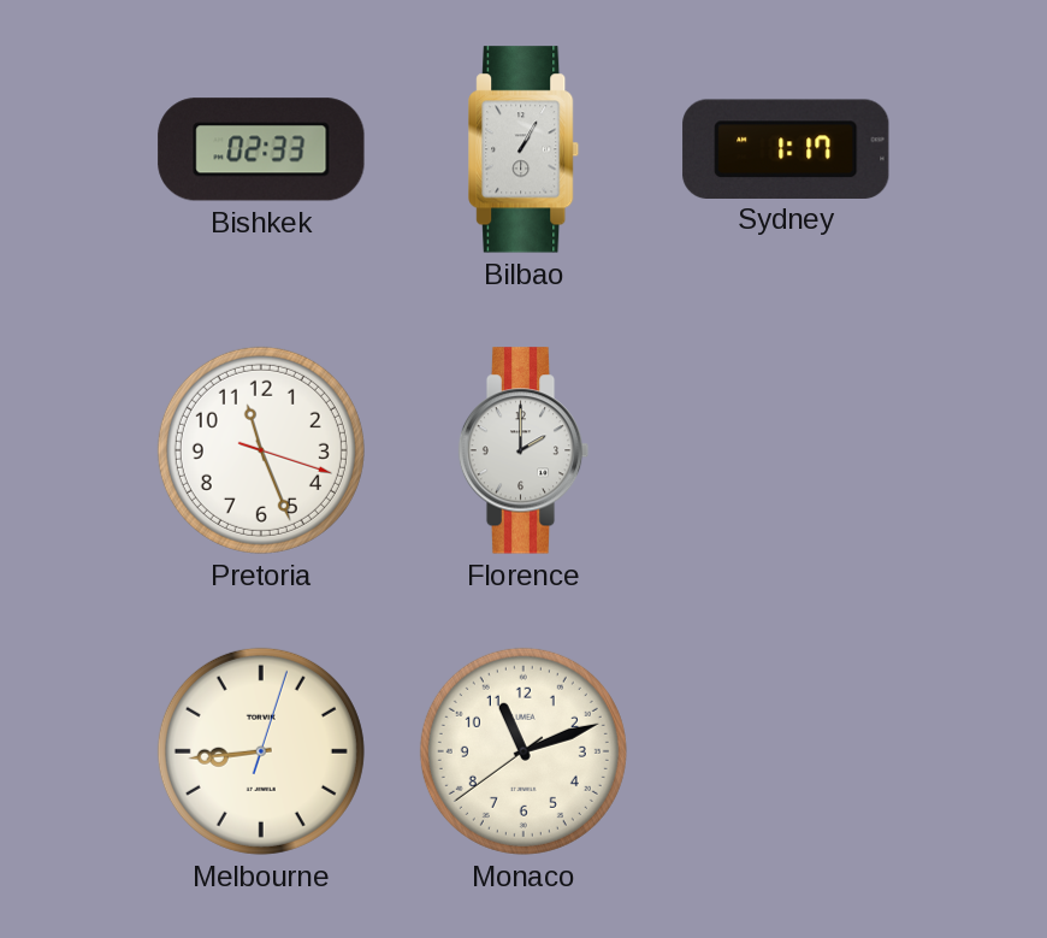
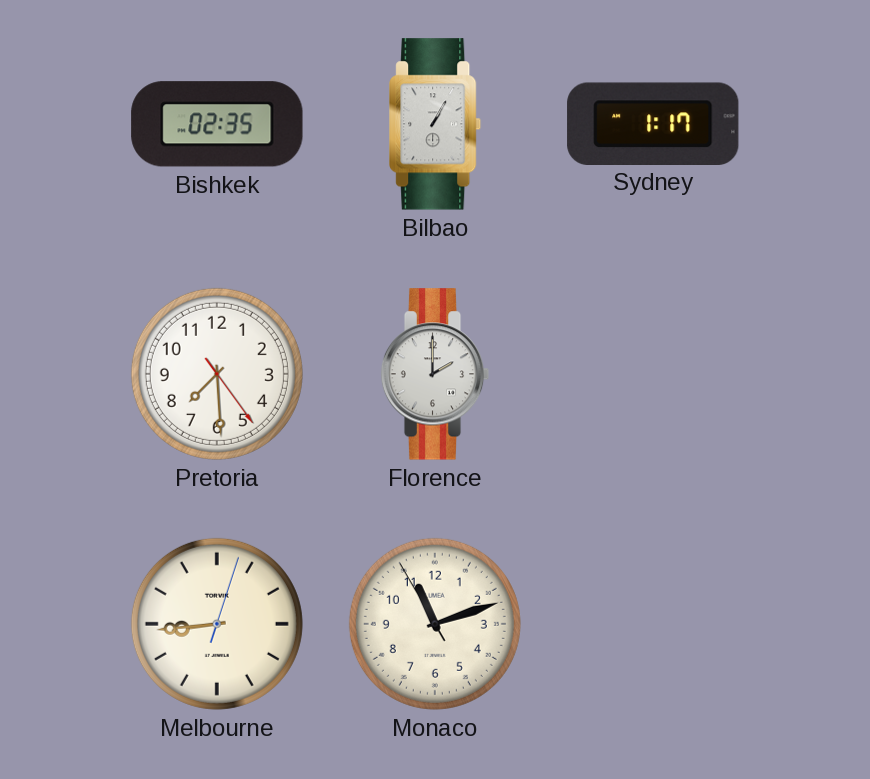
Bishkek: 02:33 -> 02:35
Pretoria: 11:26 -> 7:29
Monaco: 11:11:39 -> 11:11:55
